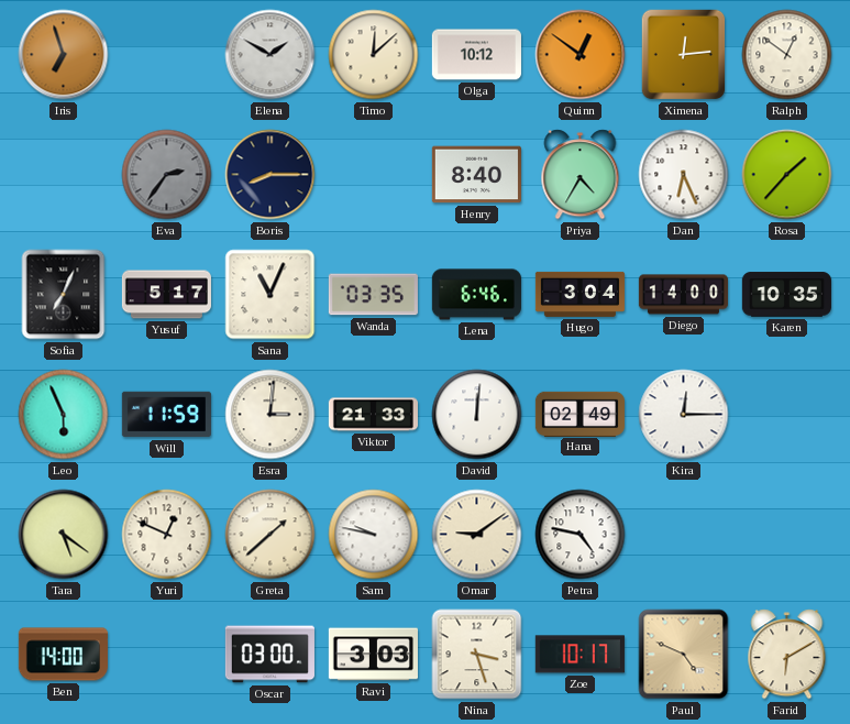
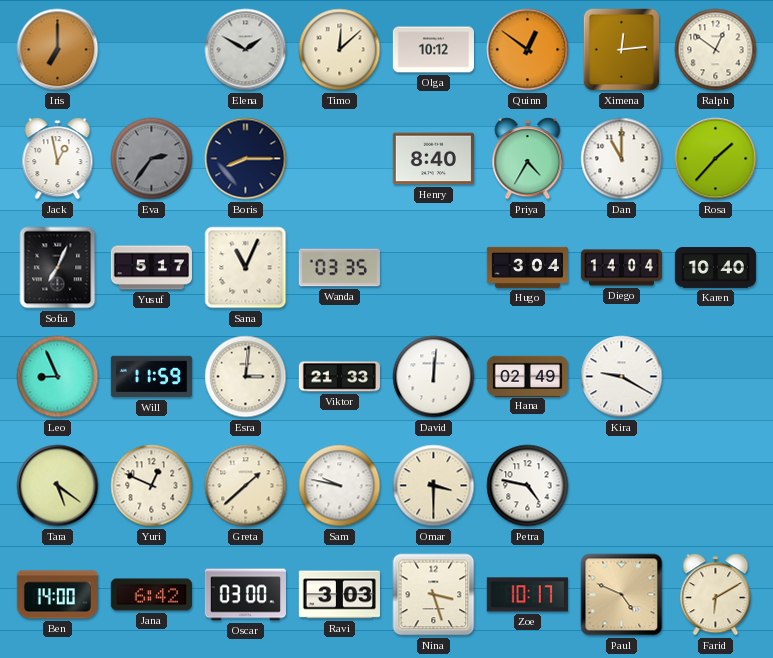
Iris: 6:57 -> 7:00
Jack: none -> 12:58
Dan: 6:26 -> 11:00
Lena: 6:46 -> none
Diego: 14:00 -> 14:04
Karen: 10:35 -> 10:40
Leo: 5:56 -> 8:56
Kira: 12:15 -> 9:20
Omar: 9:09 -> 3:30
Jana: none -> 6:42
